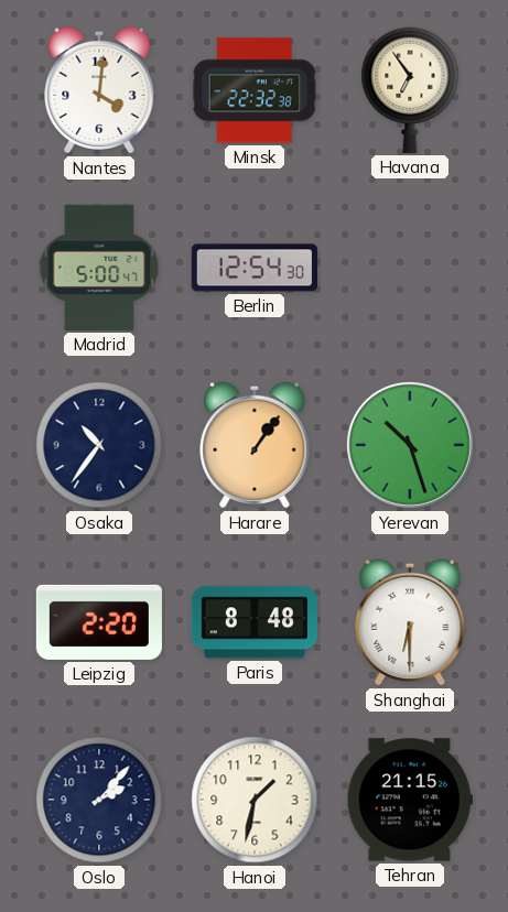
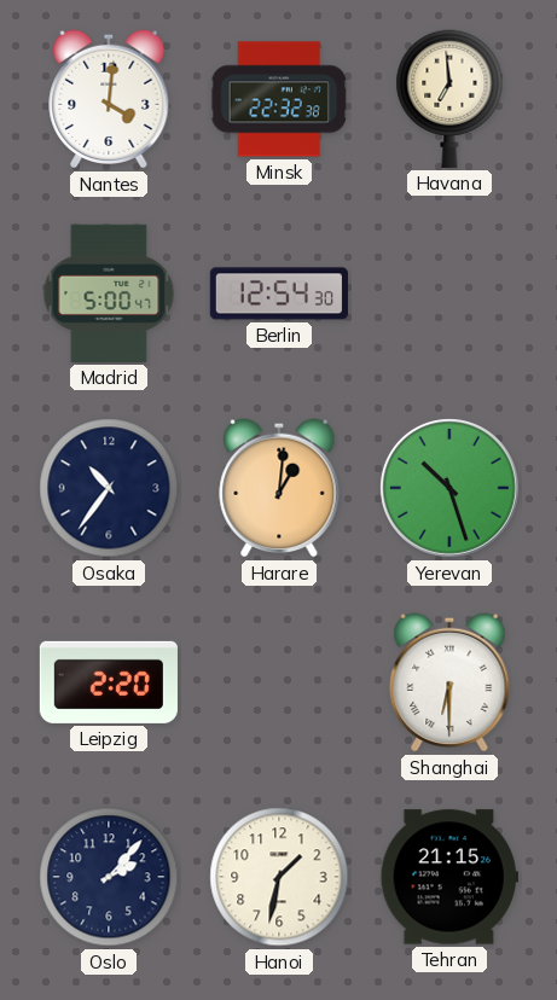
Havana: 6:54 -> 6:59
Harare: 1:06 -> 1:01
Paris: 8:48 -> none
